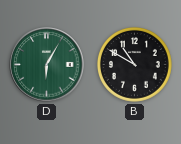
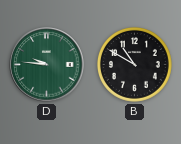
D: 6:05 -> 9:46
